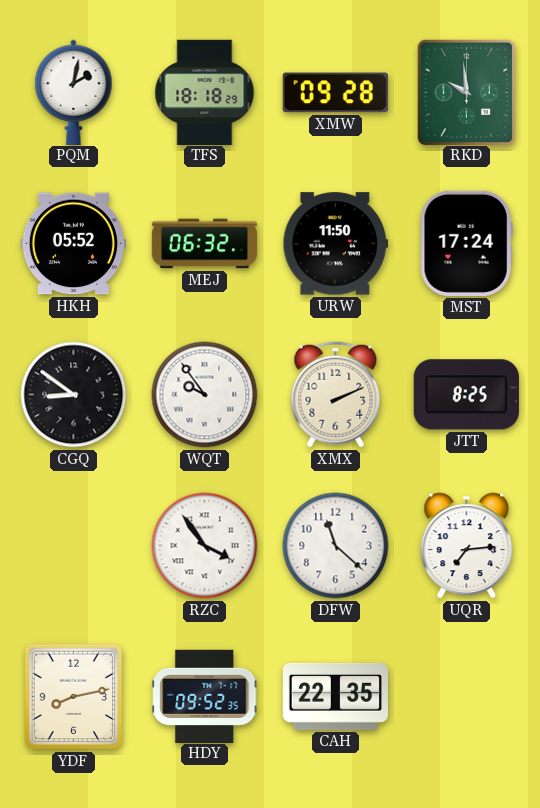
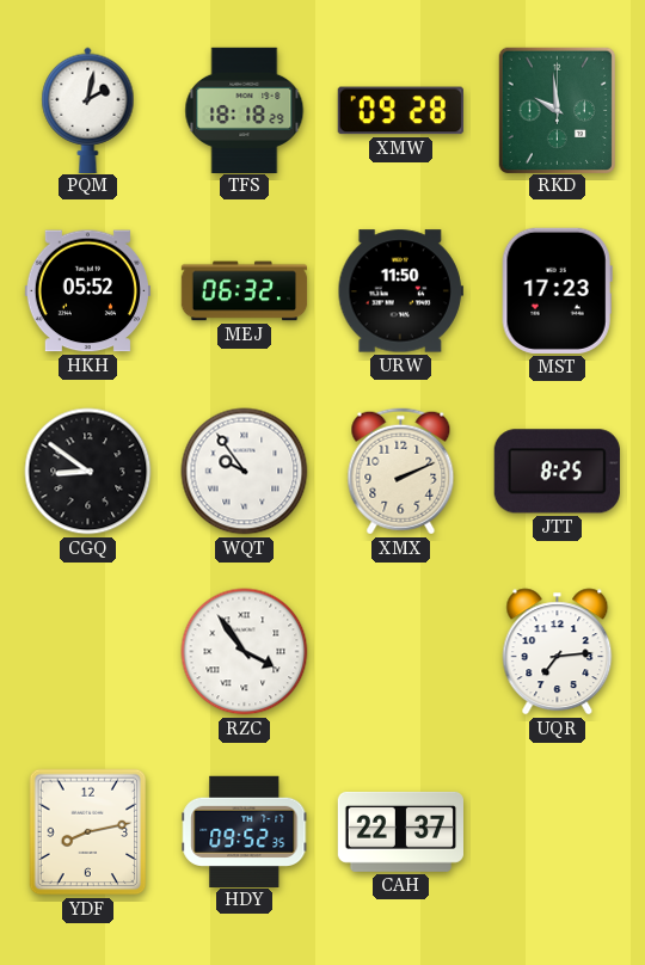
MST: 17:24 -> 17:23
DFW: 11:22 -> none
CAH: 22:35 -> 22:37
